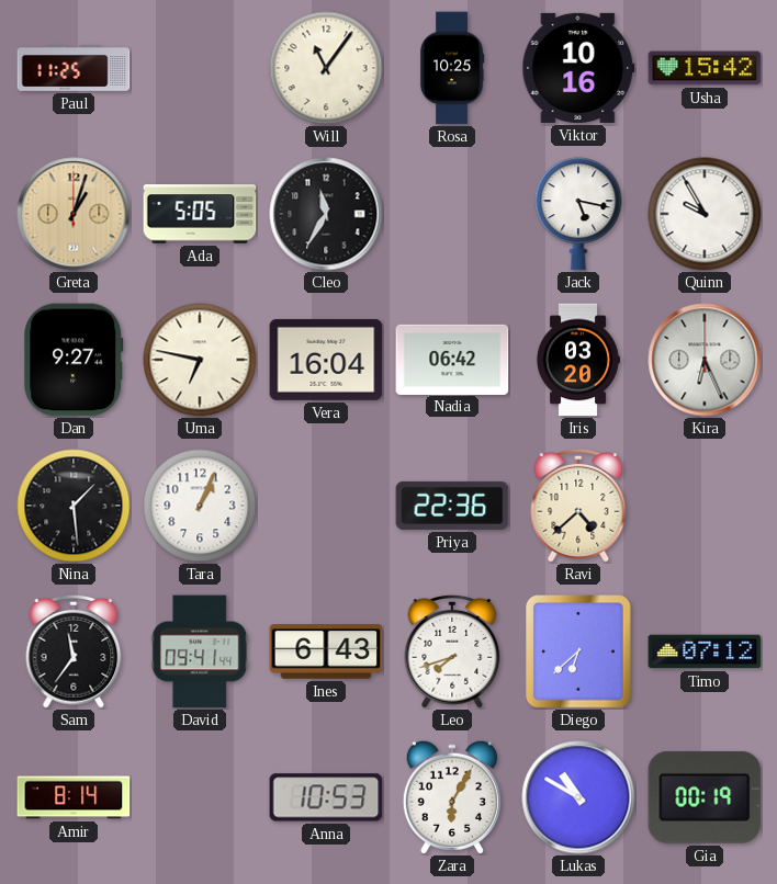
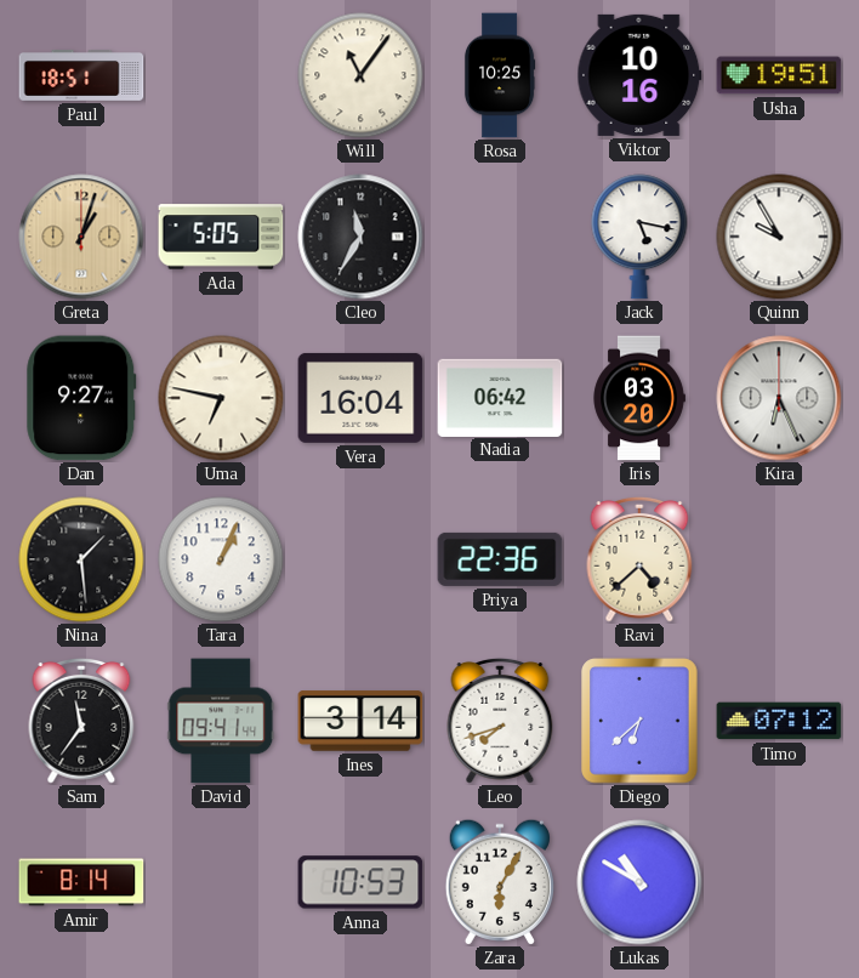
Paul: 11:25 -> 18:51
Usha: 15:42 -> 19:51
Ines: 6:43 -> 3:14
Gia: 00:19 -> none
